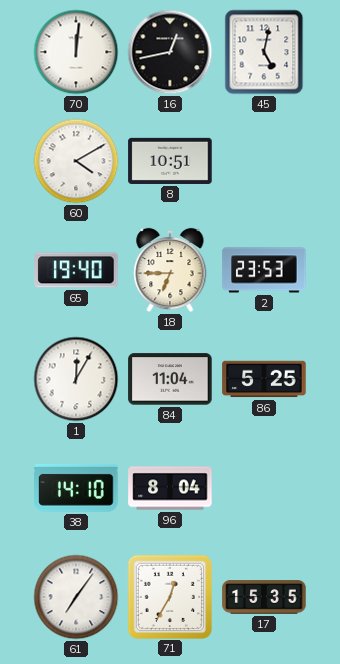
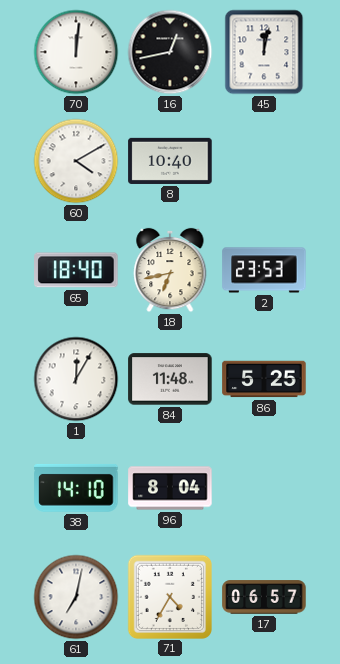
45: 5:02 -> 12:02
8: 10:51 -> 10:40
65: 19:40 -> 18:40
18: 6:45 -> 6:43
84: 11:04 -> 11:48
61: 7:06 -> 7:02
71: 12:35 -> 4:35
17: 15:35 -> 06:57
